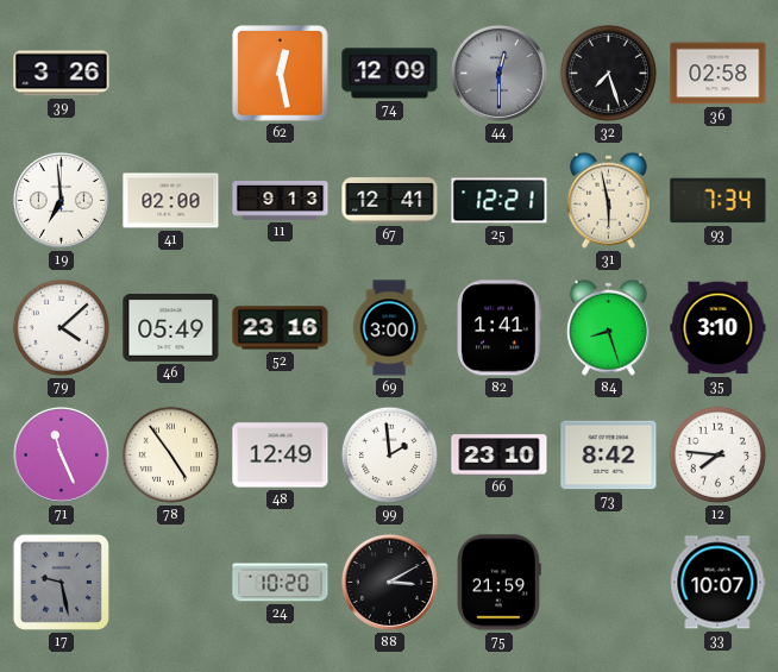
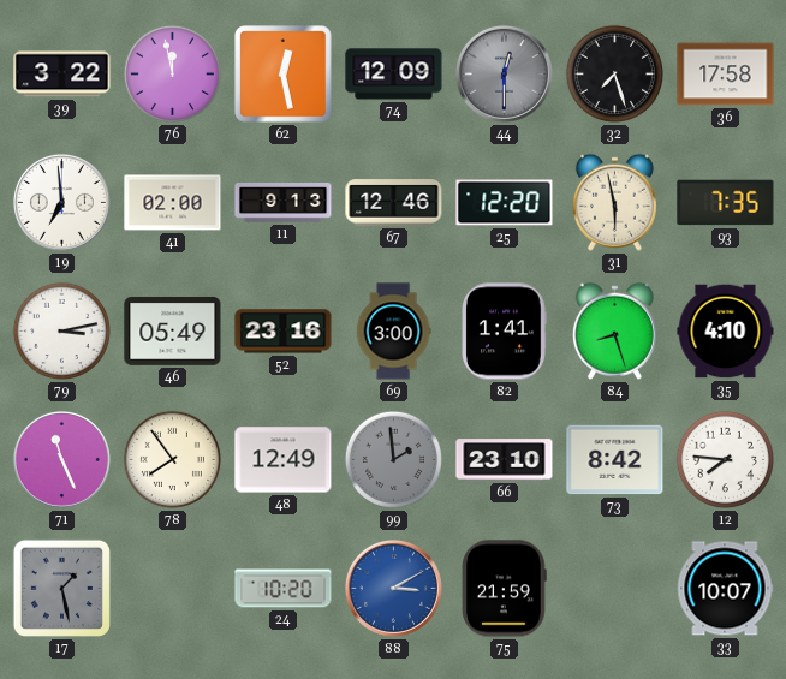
39: 3:26 -> 3:22
76: none -> 11:58
36: 02:58 -> 17:58
67: 12:41 -> 12:46
25: 12:21 -> 12:20
93: 7:34 -> 7:35
79: 4:08 -> 3:13
35: 3:10 -> 4:10
78: 4:54 -> 7:54
99 dial: white -> grey
17: 9:28 -> 1:28
88 dial: black -> blue
